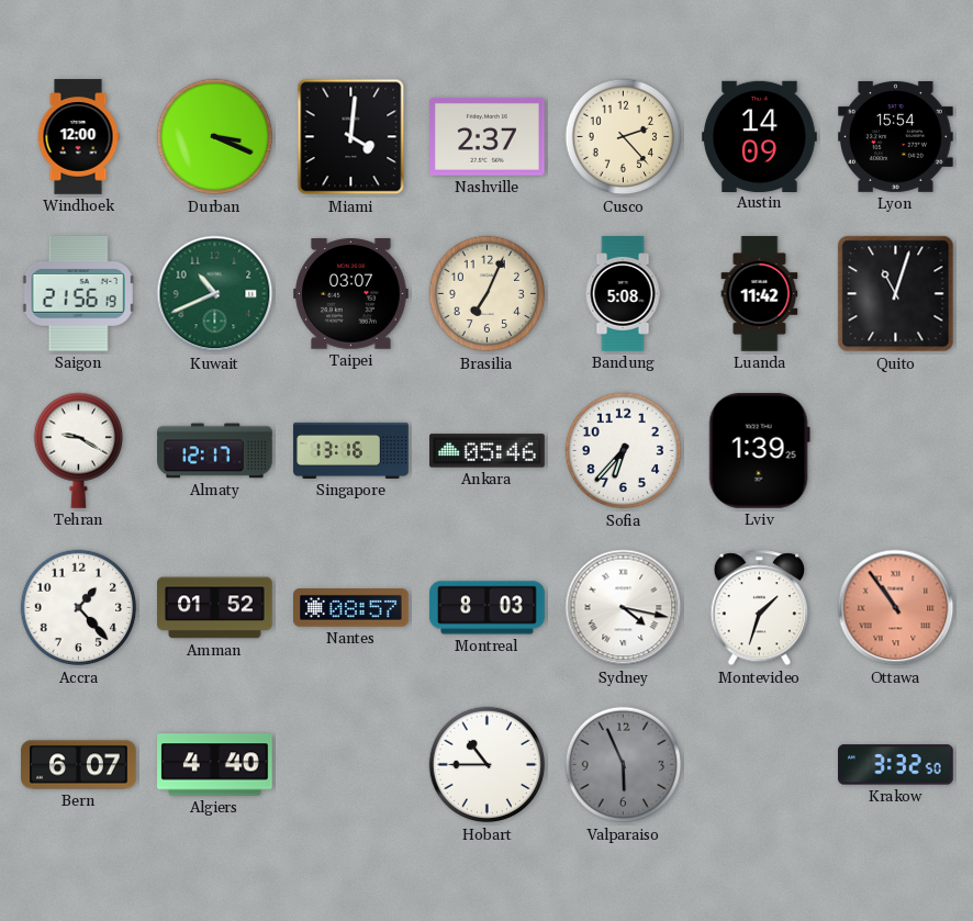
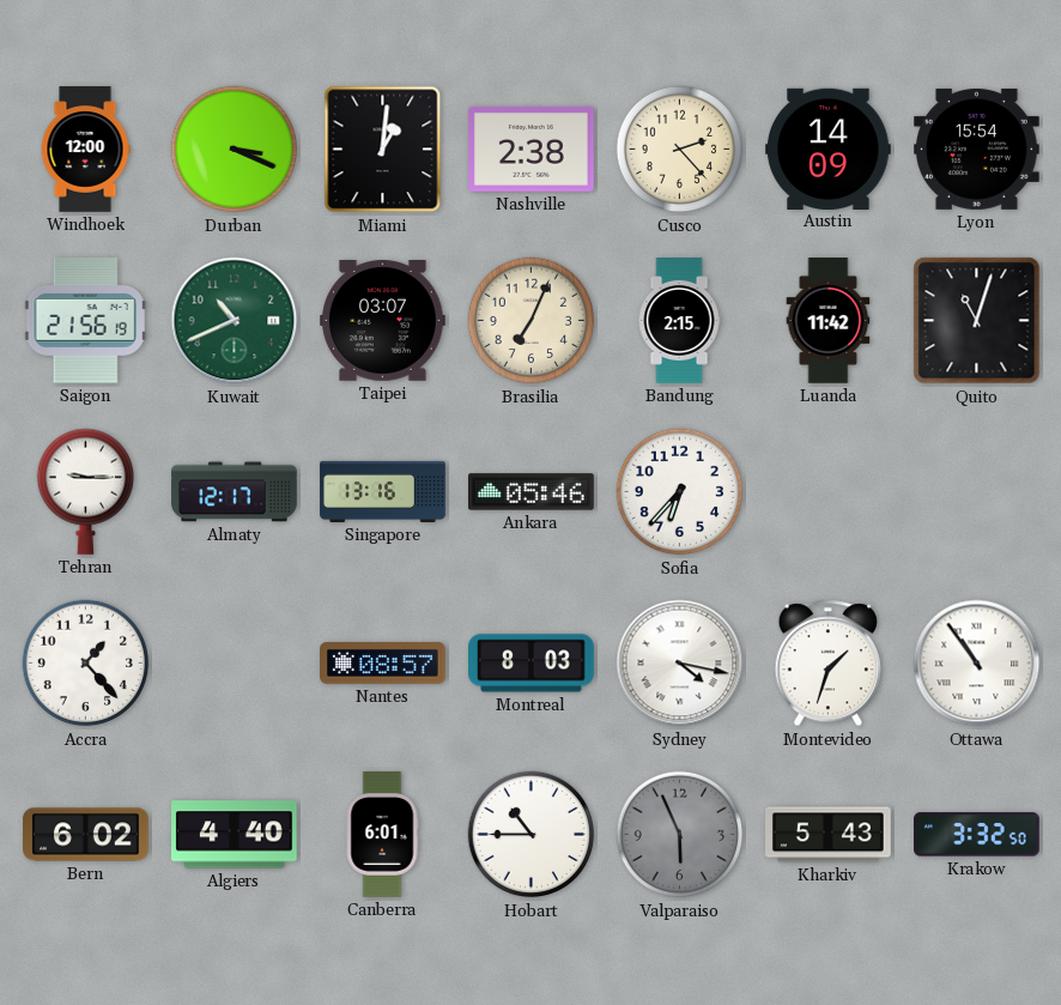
Miami: 4:01 -> 1:01
Nashville: 2:37 -> 2:38
Bandung: 5:08 -> 2:15
Tehran: 9:20 -> 9:15
Lviv: 1:39 -> none
Amman: 01:52 -> none
Ottawa dial: salmon -> white
Bern: 6:07 -> 6:02
Canberra: none -> 6:01
Kharkiv: none -> 5:43
